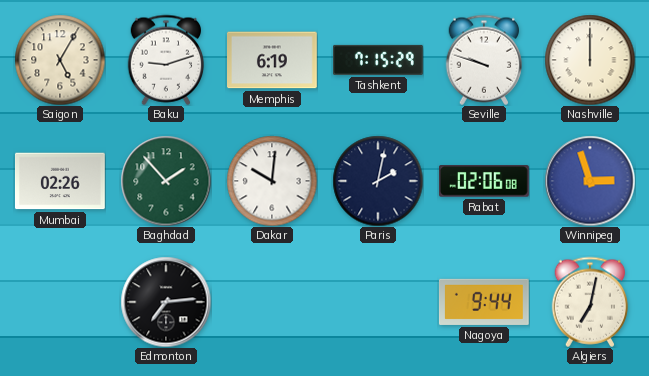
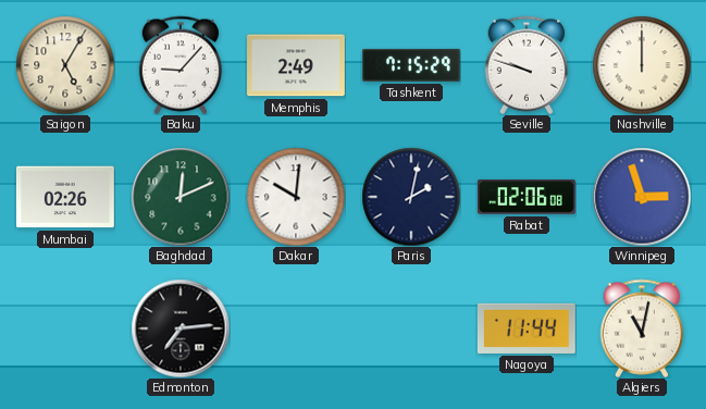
Baku: 9:12 -> 9:07
Memphis: 6:19 -> 2:49
Baghdad: 1:53 -> 12:11
Nagoya: 9:44 -> 11:44
Algiers: 7:02 -> 11:02
